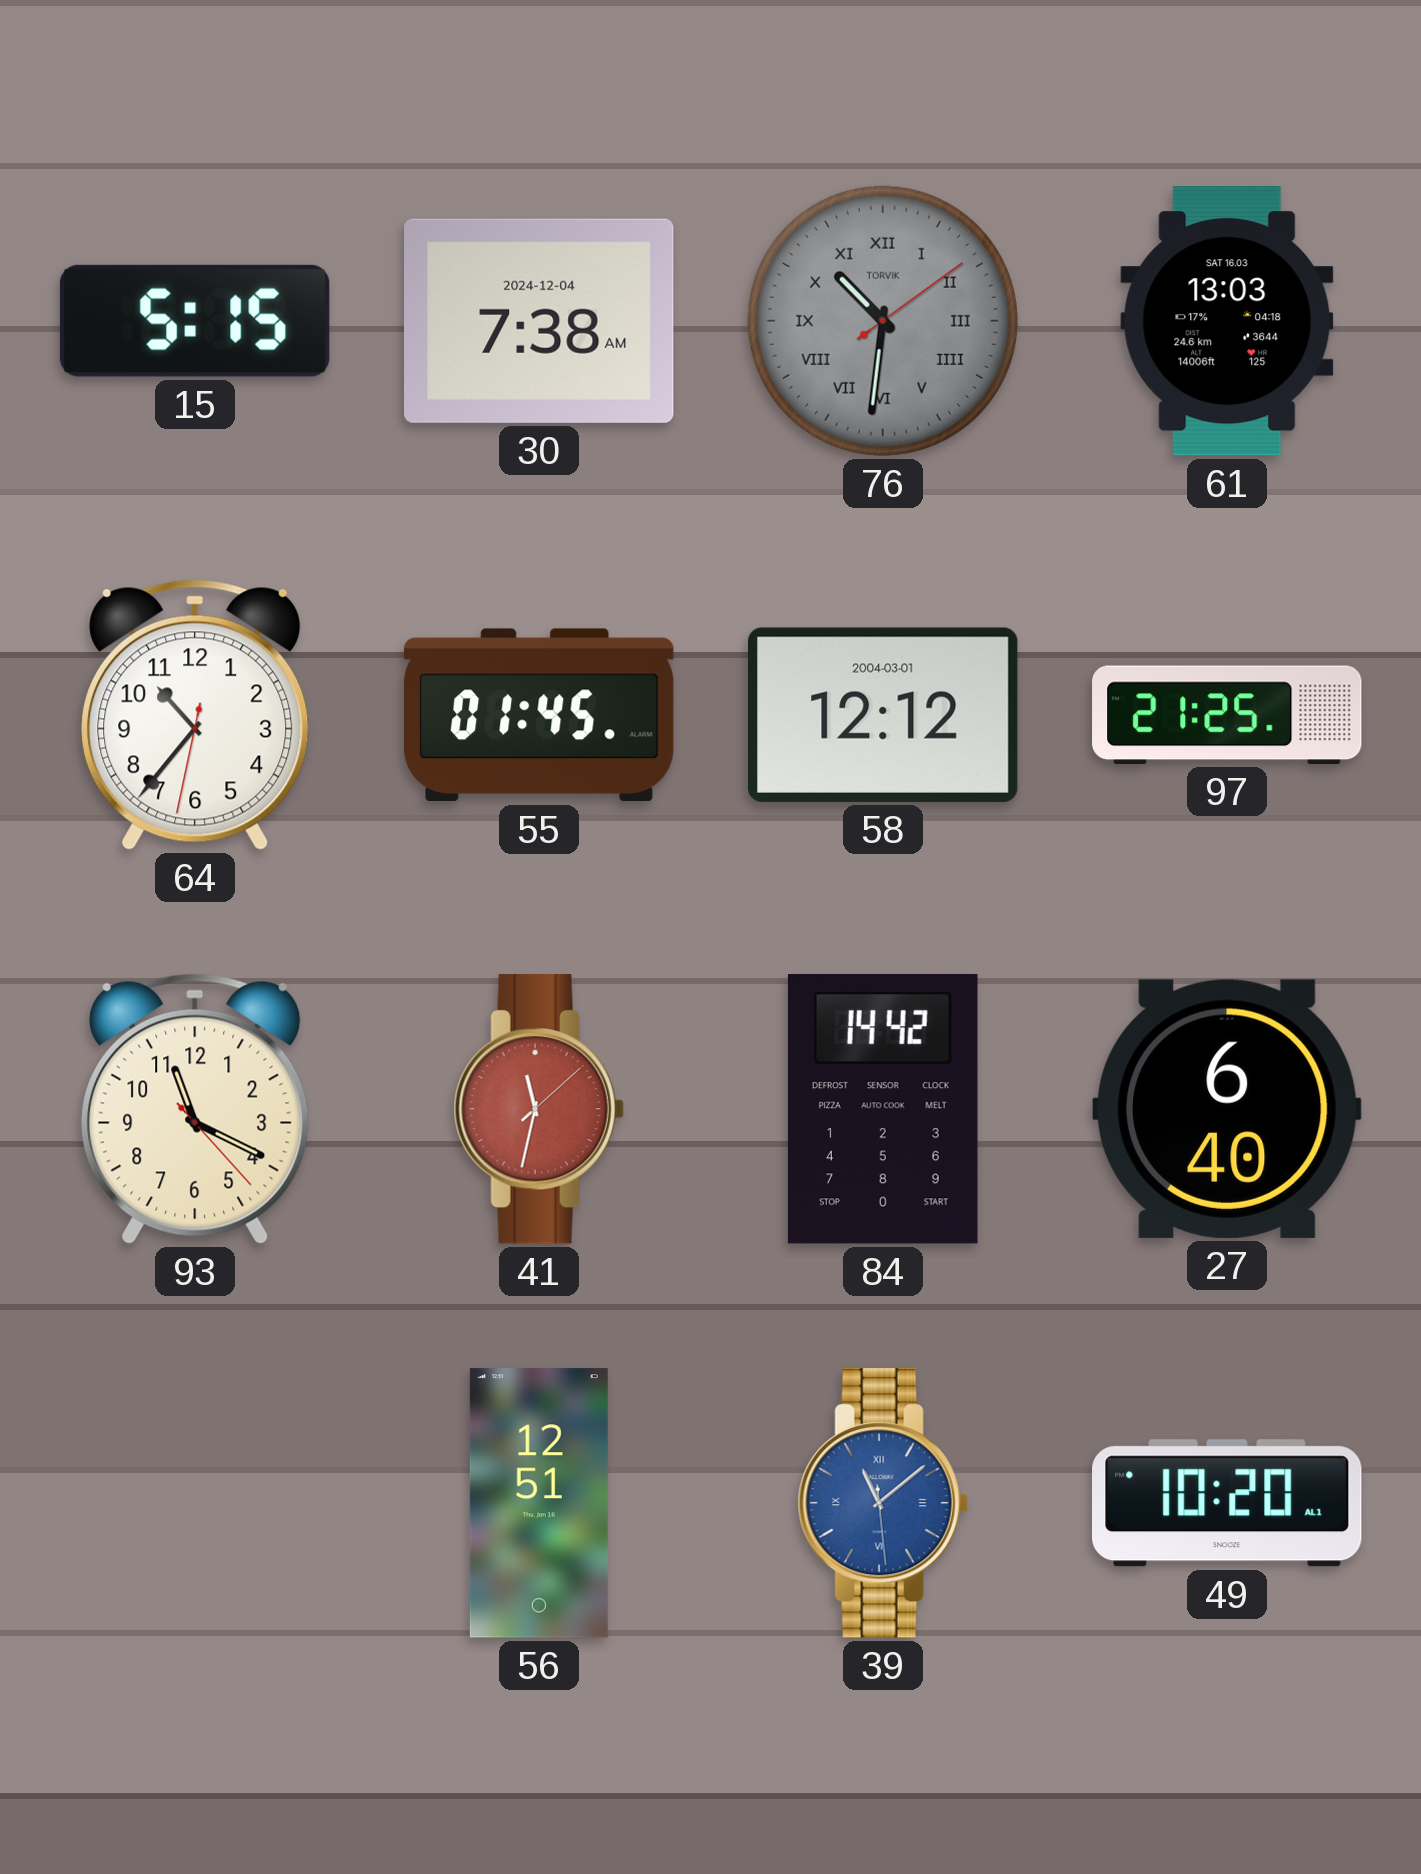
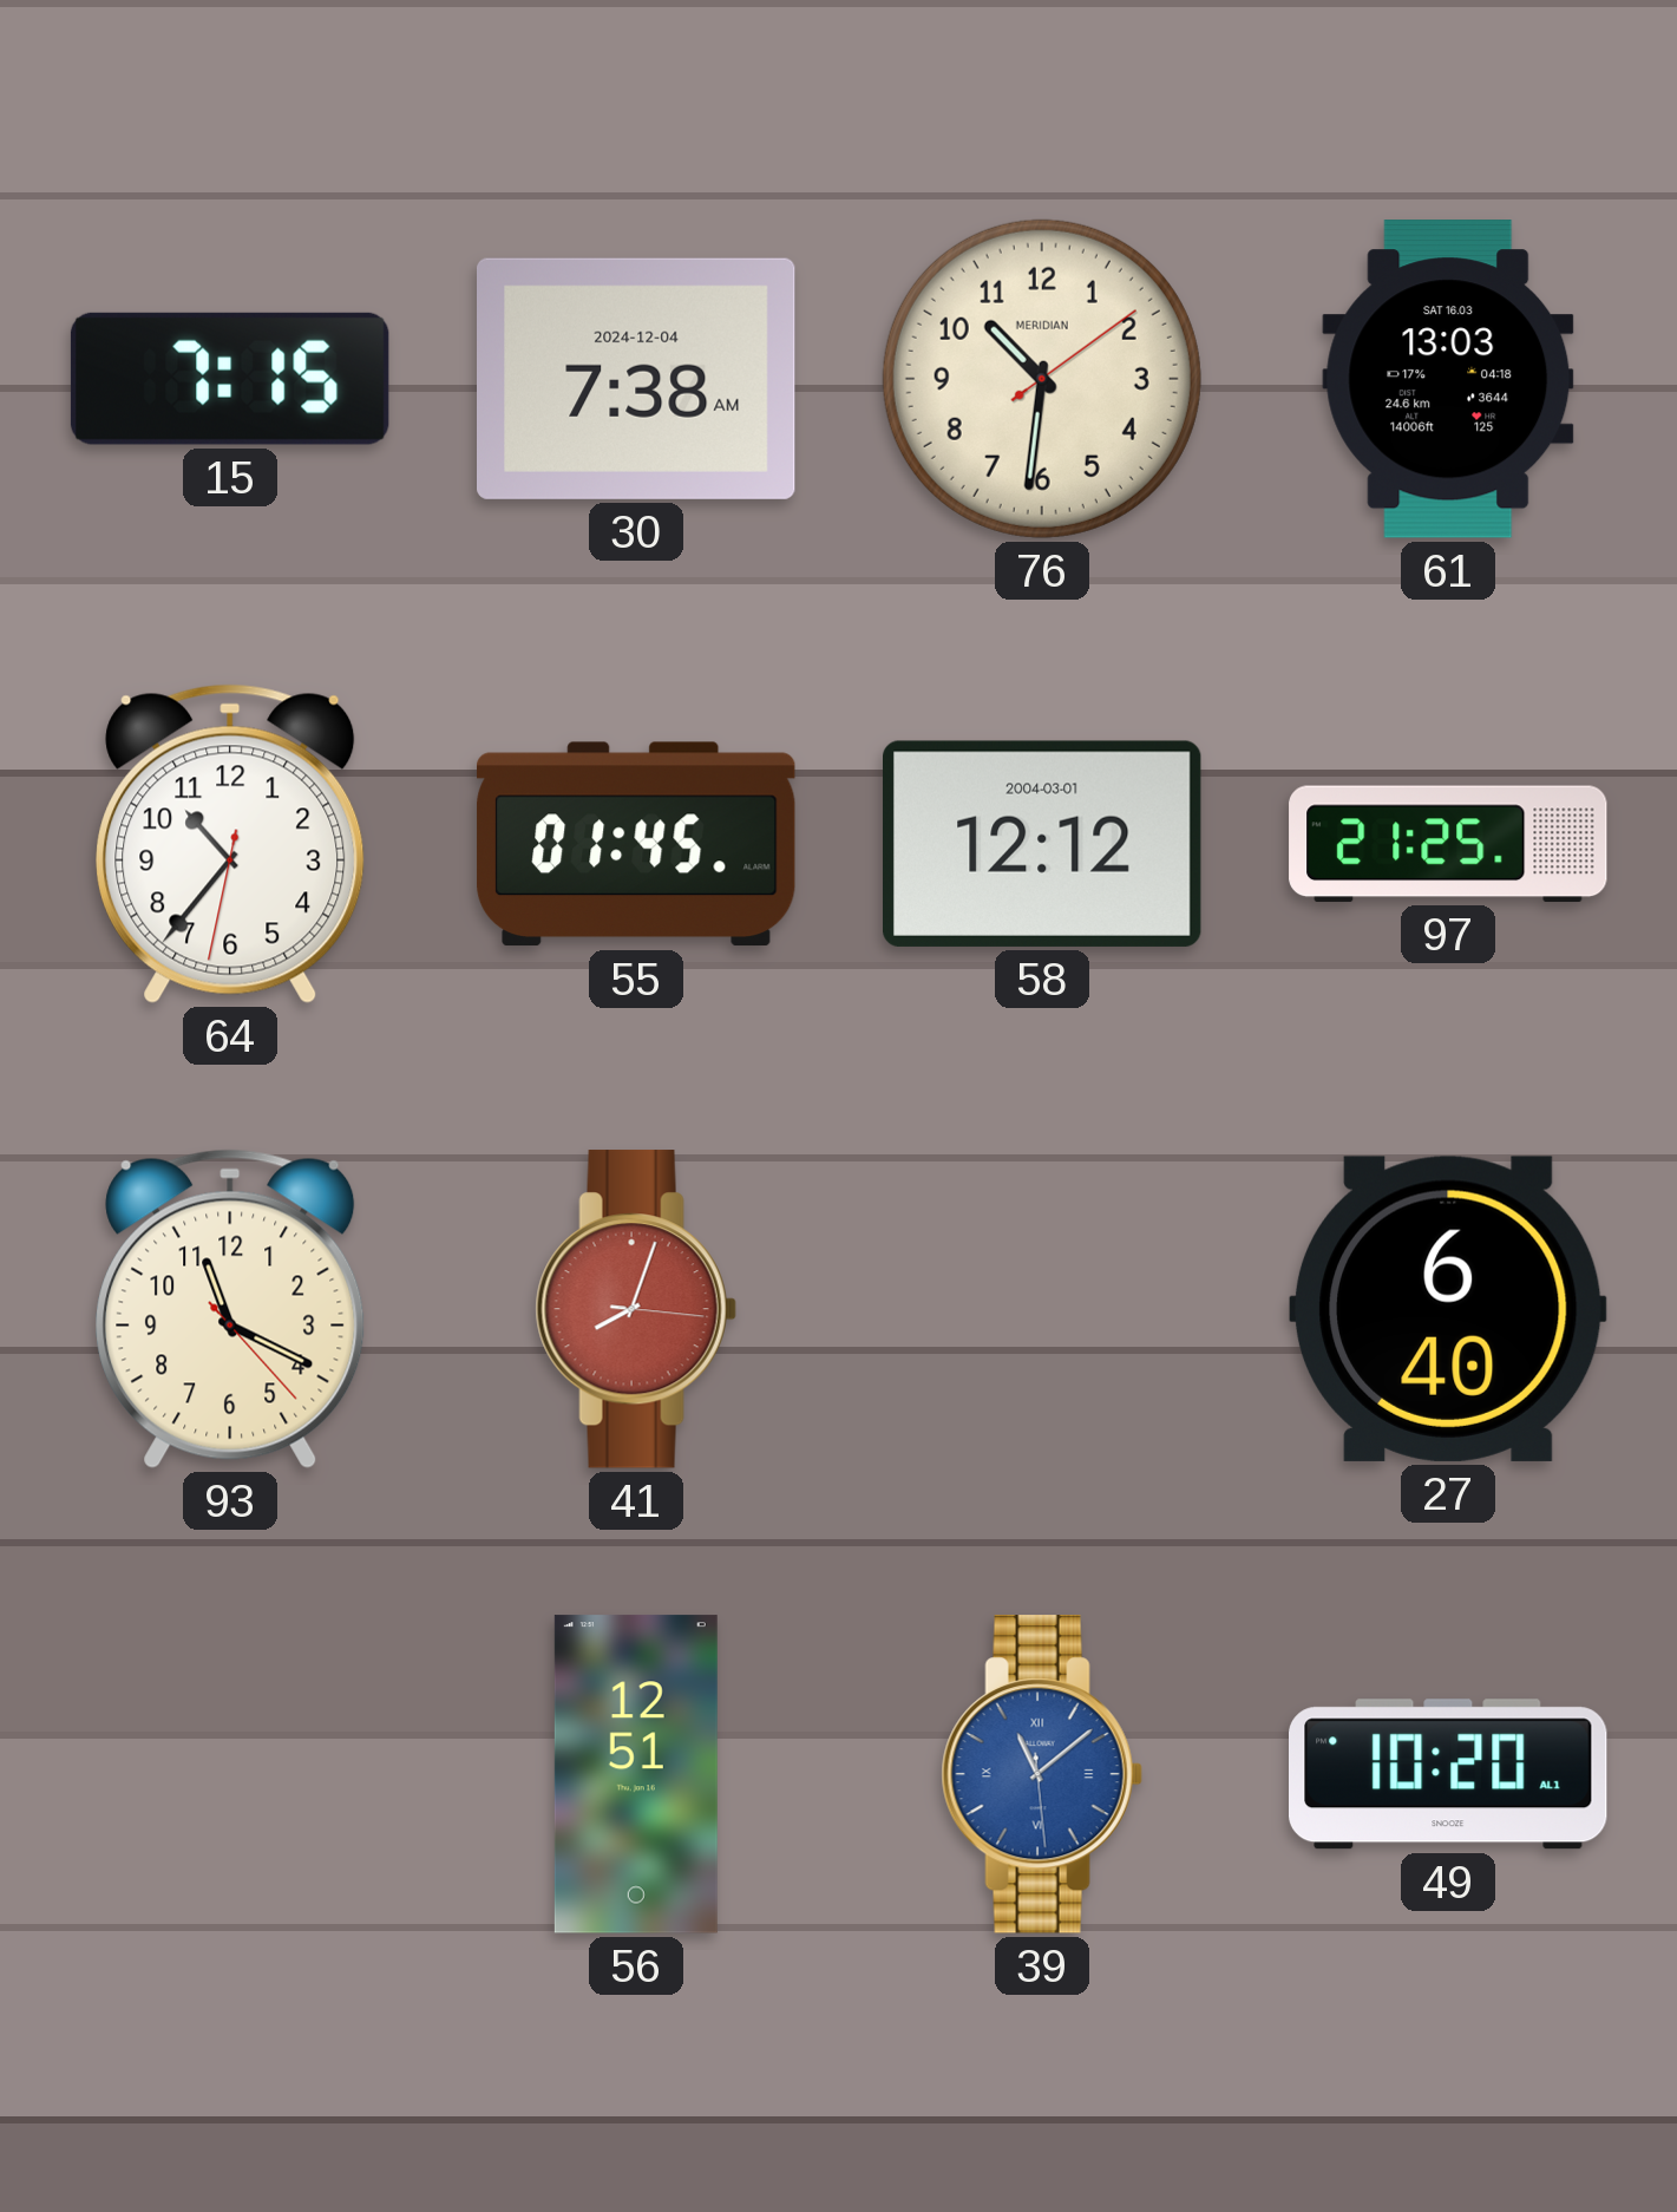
15: 5:15 -> 7:15
76 dial: grey -> cream
76 numerals: Roman -> Arabic
76 brand: TORVIK -> MERIDIAN
41: 11:32 -> 8:03
84: 14:42 -> none
